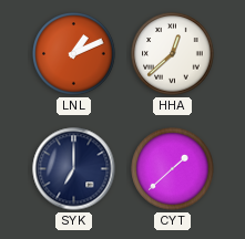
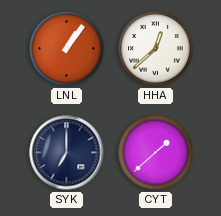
LNL: 1:11 -> 1:06
